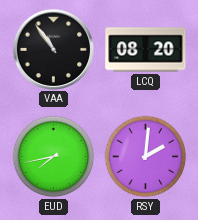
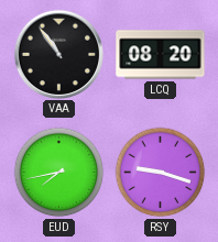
RSY: 2:01 -> 9:18
